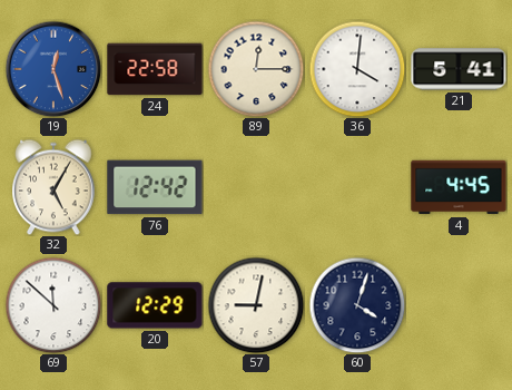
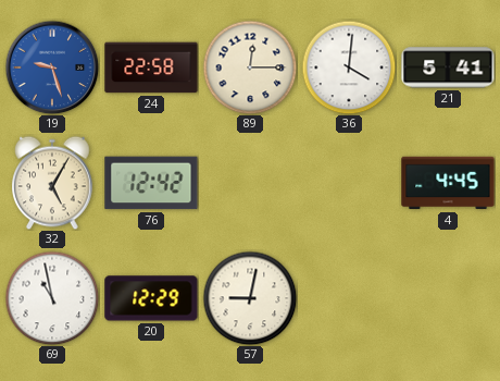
19: 12:27 -> 9:27
69: 11:52 -> 10:58
60: 4:03 -> none
